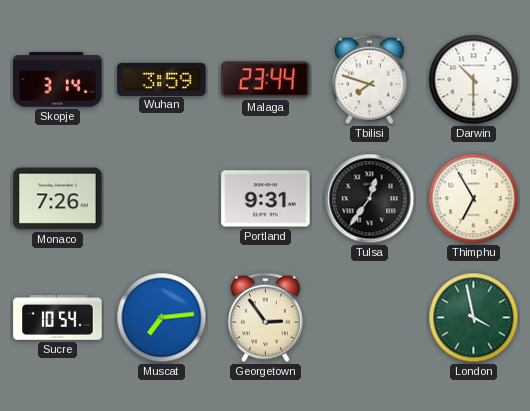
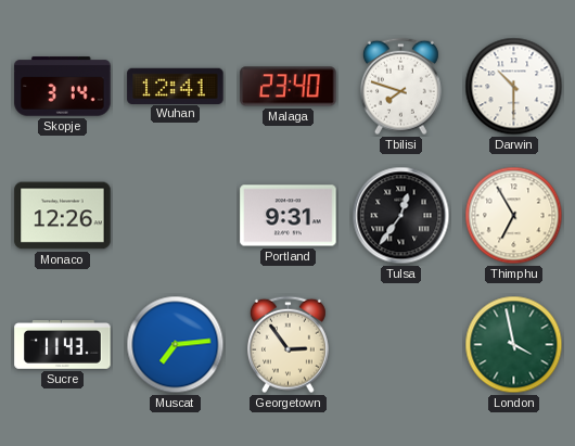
Wuhan: 3:59 -> 12:41
Malaga: 23:44 -> 23:40
Monaco: 7:26 -> 12:26
Sucre: 10:54 -> 11:43
